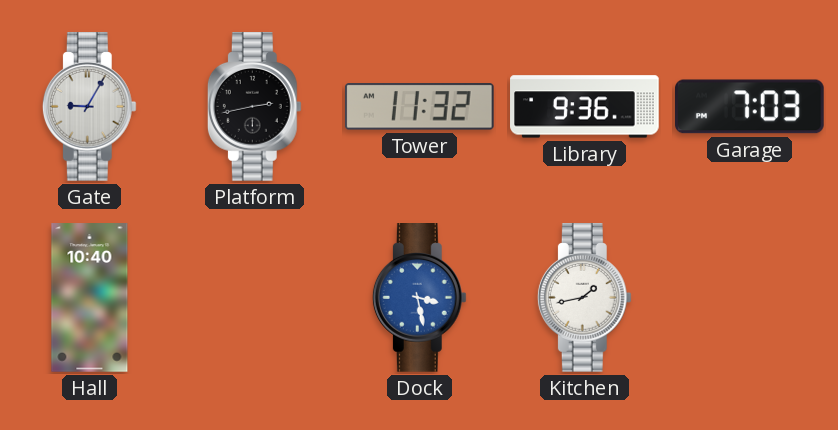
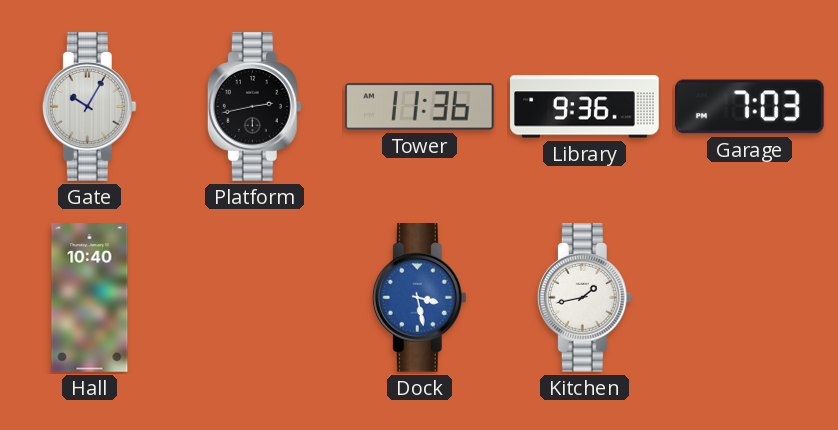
Gate: 9:05 -> 10:05
Tower: 11:32 -> 11:36
